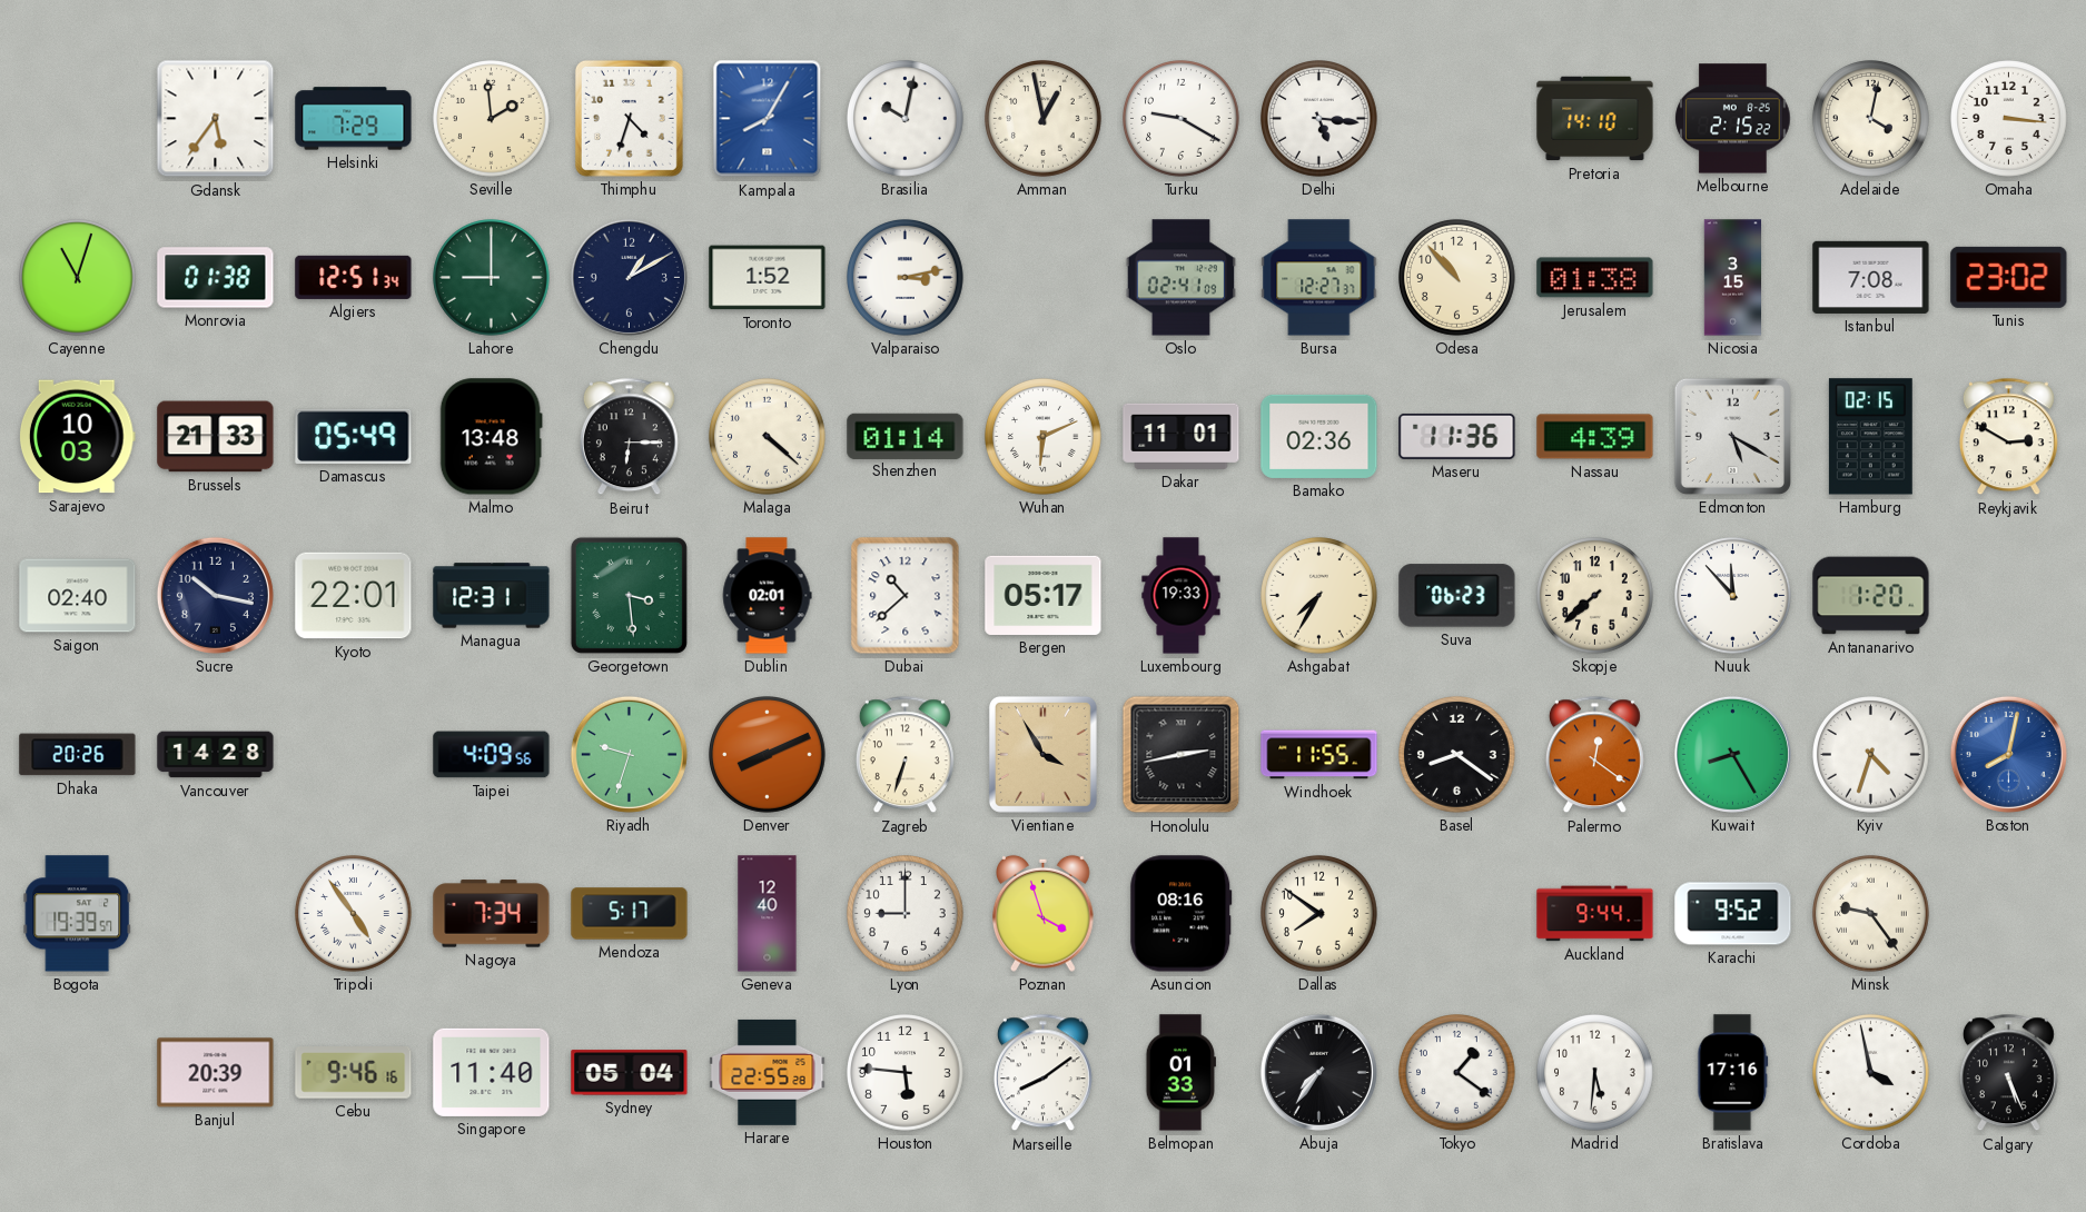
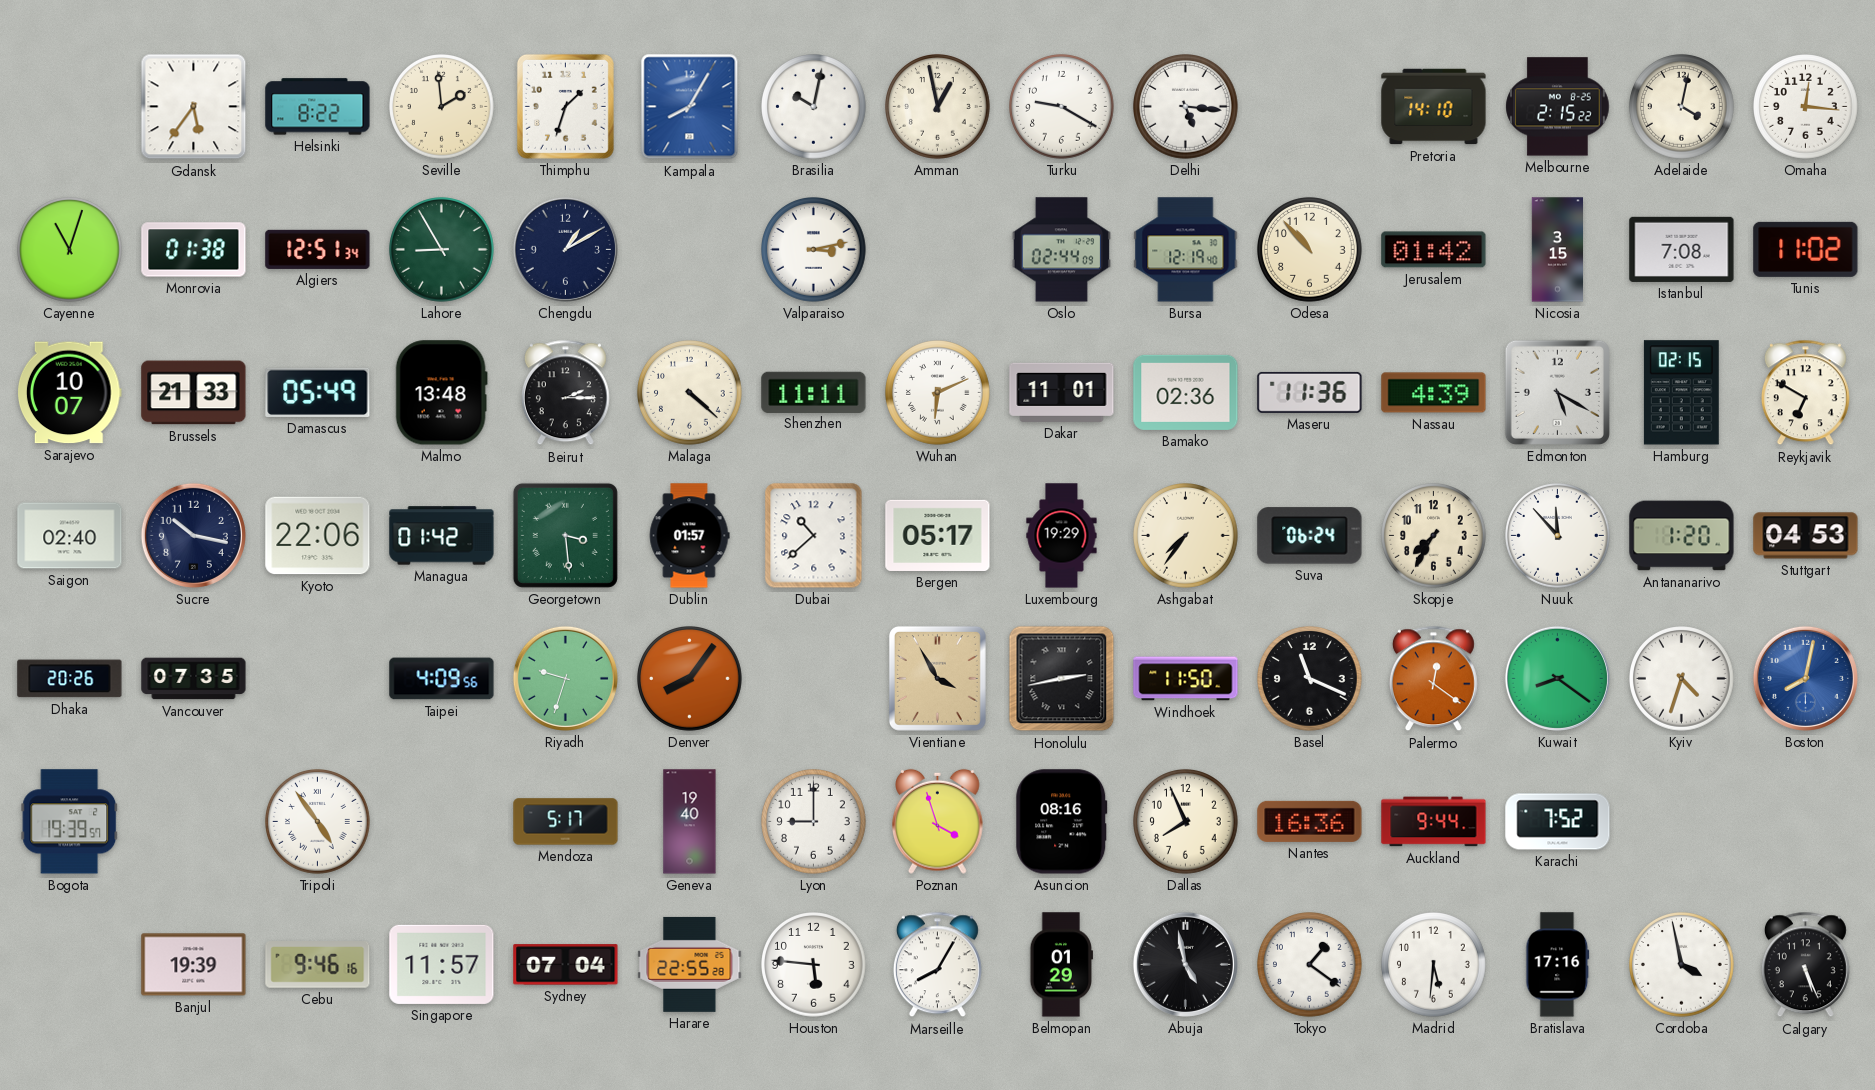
Helsinki: 7:29 -> 8:22
Thimphu: 4:33 -> 1:33
Omaha: 3:16 -> 12:16
Lahore: 9:00 -> 8:55
Toronto: 1:52 -> none
Oslo: 02:41 -> 02:44
Bursa: 12:27 -> 12:19
Jerusalem: 01:38 -> 01:42
Tunis: 23:02 -> 11:02
Sarajevo: 10:03 -> 10:07
Beirut: 6:15 -> 2:15
Shenzhen: 01:14 -> 11:11
Reykjavik: 2:50 -> 6:50
Kyoto: 22:01 -> 22:06
Managua: 12:31 -> 01:42
Dublin: 02:01 -> 01:57
Luxembourg: 19:33 -> 19:29
Ashgabat: 7:35 -> 7:36
Suva: 06:23 -> 06:24
Skopje: 7:38 -> 7:35
Stuttgart: none -> 04:53
Vancouver: 14:28 -> 07:35
Denver: 8:11 -> 8:06
Zagreb: 6:33 -> none
Windhoek: 11:55 -> 11:50
Basel: 8:21 -> 11:19
Kuwait: 8:25 -> 8:21
Nagoya: 7:34 -> none
Geneva: 12:40 -> 19:40
Dallas: 7:51 -> 7:56
Nantes: none -> 16:36
Karachi: 9:52 -> 7:52
Minsk: 9:24 -> none
Banjul: 20:39 -> 19:39
Singapore: 11:40 -> 11:57
Sydney: 05:04 -> 07:04
Marseille: 8:09 -> 8:05
Belmopan: 01:33 -> 01:29
Abuja: 7:36 -> 4:58
